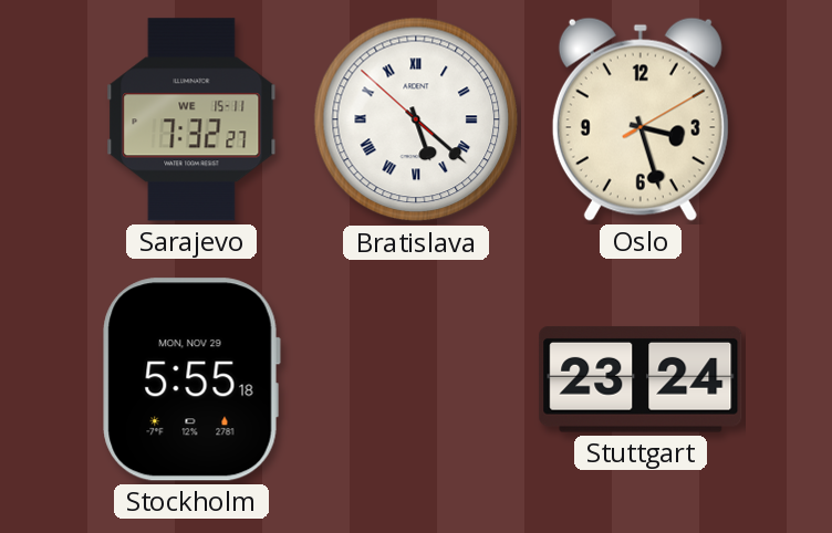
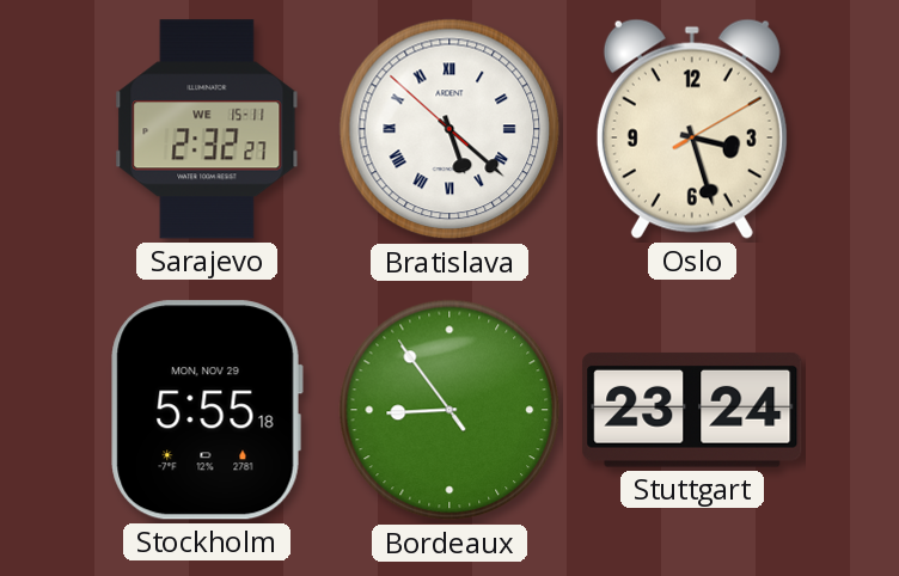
Sarajevo: 7:32 -> 2:32
Bordeaux: none -> 8:53
